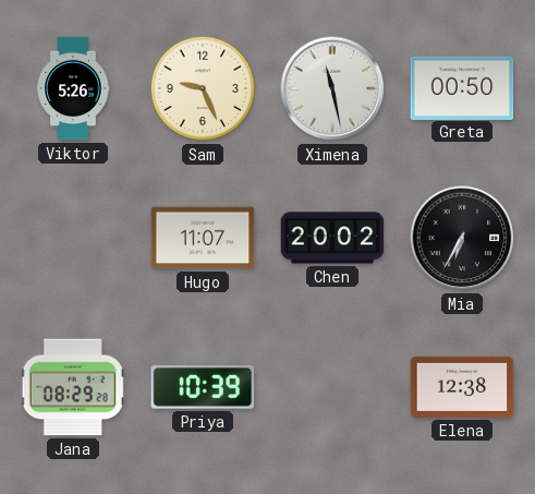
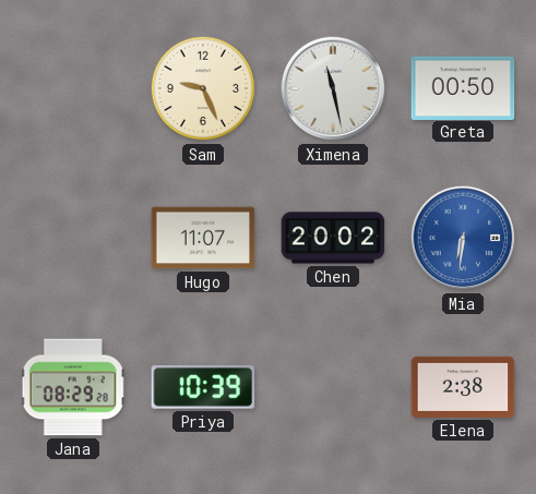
Viktor: 5:26 -> none
Mia: 6:35 -> 6:31
Mia dial: black -> blue
Elena: 12:38 -> 2:38
